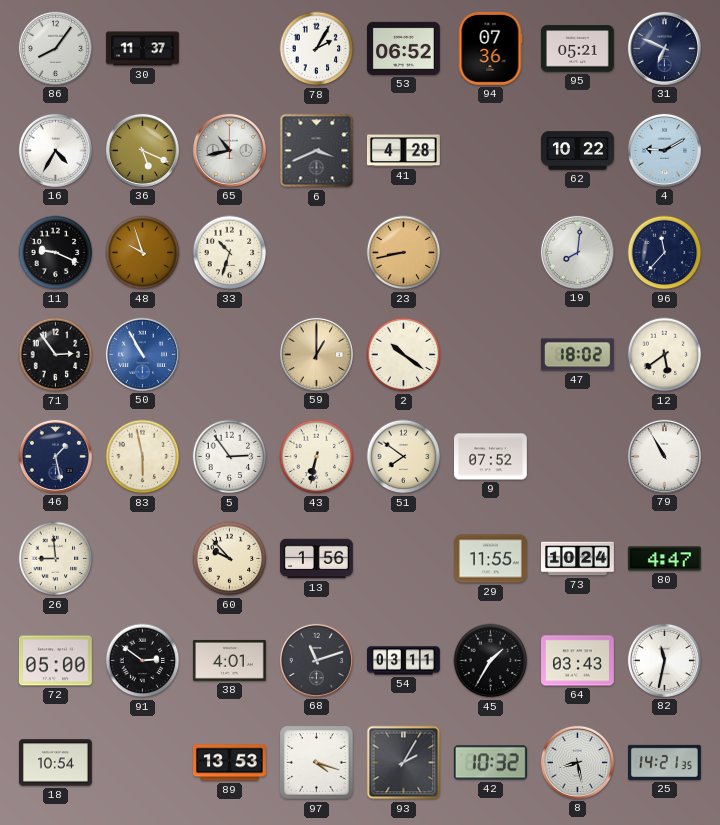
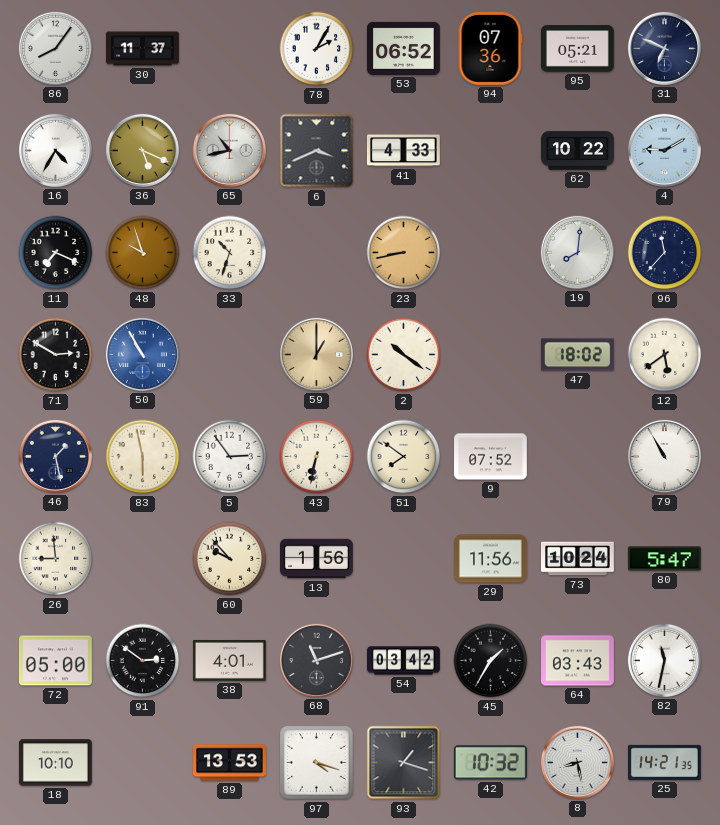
41: 4:28 -> 4:33
11: 9:19 -> 7:19
71: 2:54 -> 2:50
29: 11:55 -> 11:56
80: 4:47 -> 5:47
54: 03:11 -> 03:42
18: 10:54 -> 10:10
93: 2:05 -> 1:18
